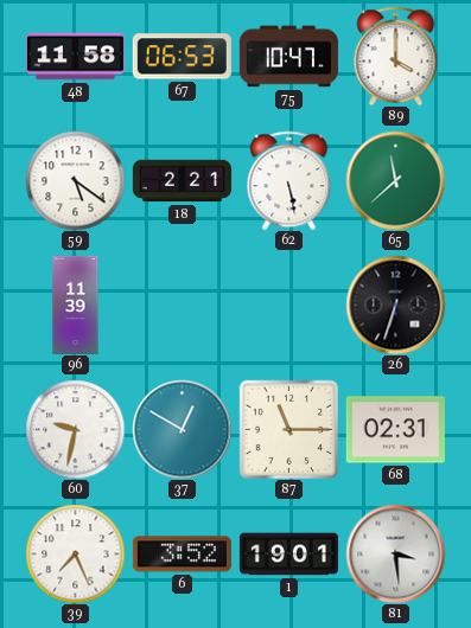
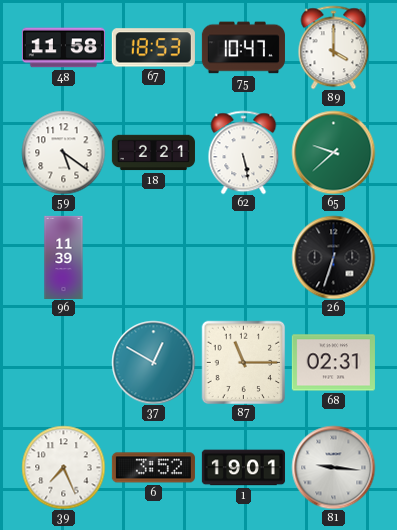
67: 06:53 -> 18:53
65: 11:38 -> 9:38
60: 9:32 -> none
81: 3:29 -> 9:16
